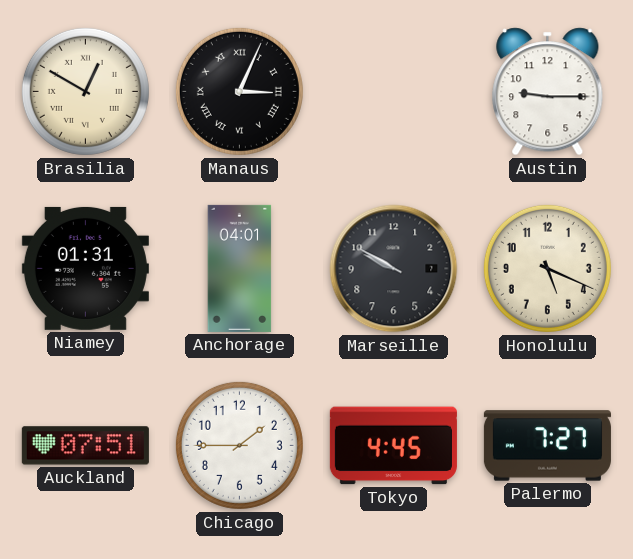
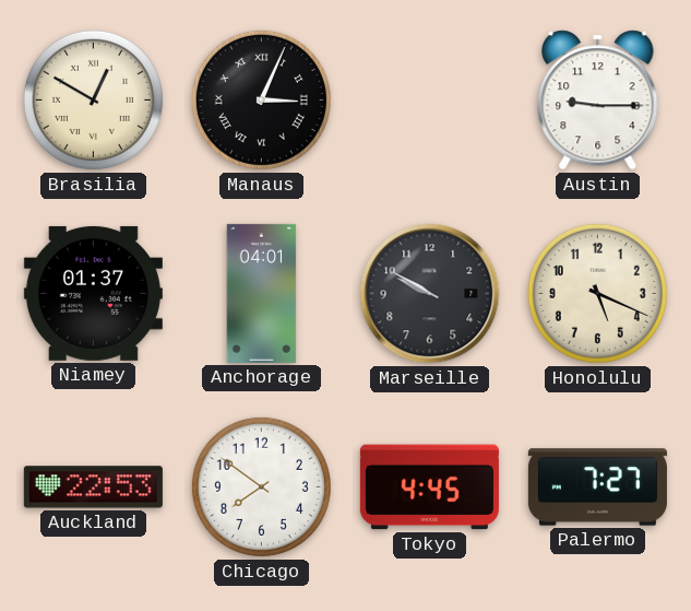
Niamey: 01:31 -> 01:37
Auckland: 07:51 -> 22:53
Chicago: 1:45 -> 7:51
